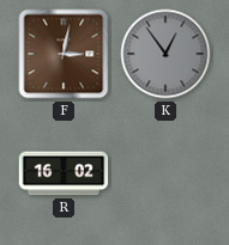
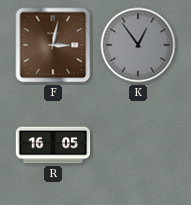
R: 16:02 -> 16:05
